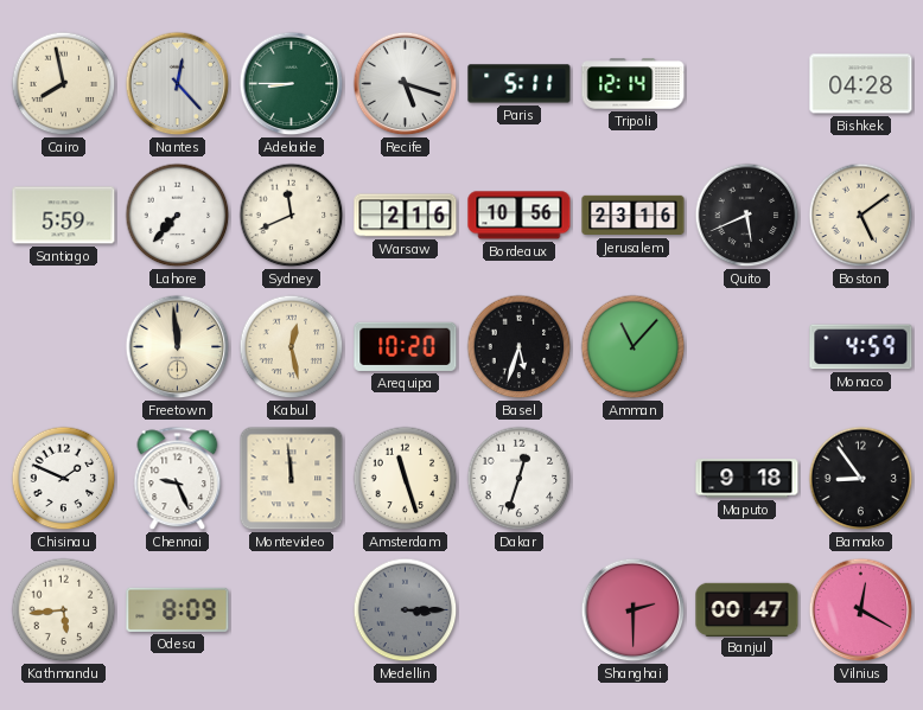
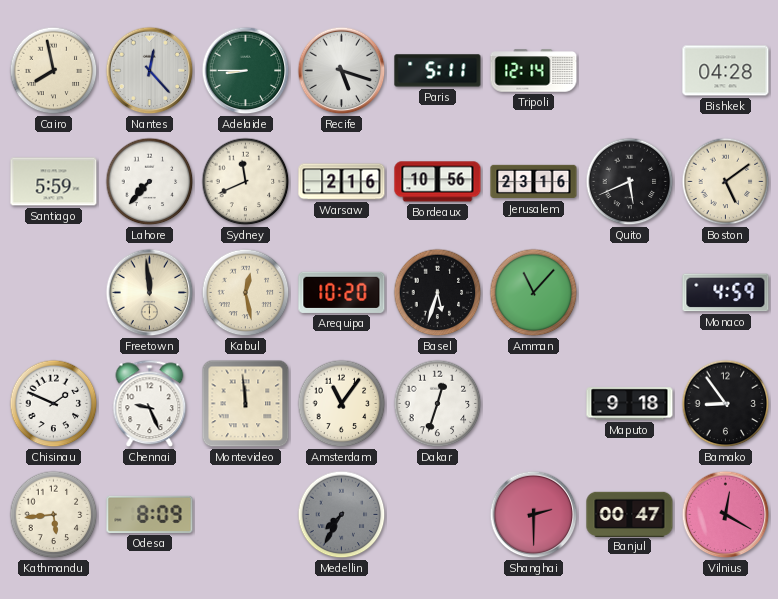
Amsterdam: 11:27 -> 11:06
Medellin: 3:15 -> 7:35
